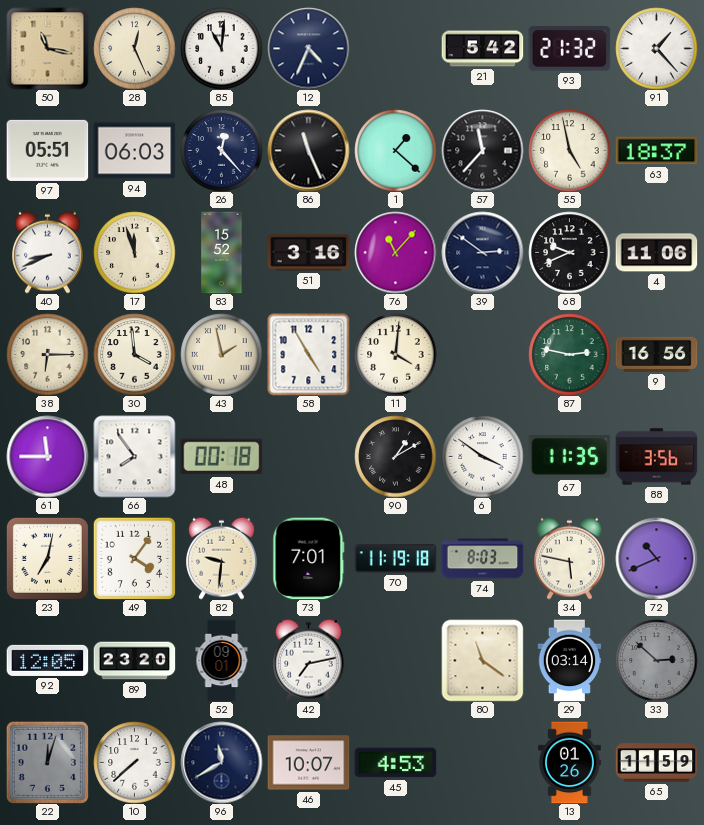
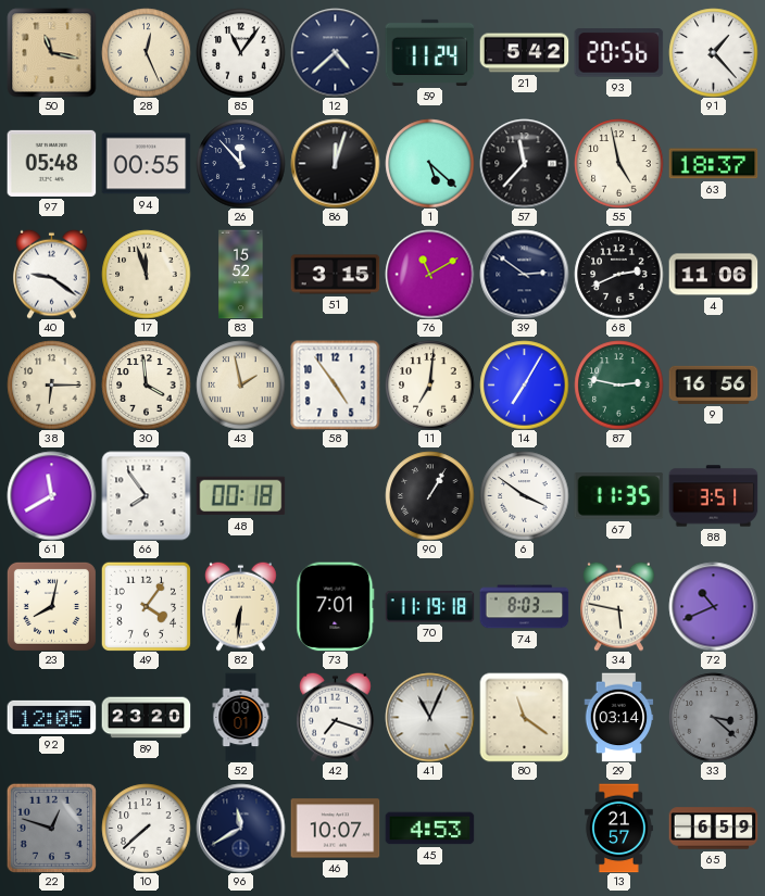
85: 11:01 -> 11:06
12: 4:34 -> 4:38
59: none -> 11:24
93: 21:32 -> 20:56
97: 05:51 -> 05:48
94: 06:03 -> 00:55
26: 12:23 -> 11:53
86: 11:26 -> 12:03
1: 1:22 -> 5:22
40: 8:41 -> 9:21
51: 3:16 -> 3:15
76: 11:07 -> 11:10
68: 9:41 -> 2:41
58: 4:55 -> 4:54
11: 4:01 -> 7:01
14: none -> 7:05
61: 11:45 -> 11:40
90: 1:10 -> 1:05
88: 3:56 -> 3:51
23: 7:02 -> 8:02
82: 9:31 -> 6:31
42: 7:13 -> 7:18
41: none -> 11:04
33: 2:52 -> 3:22
22: 12:03 -> 12:48
13: 01:26 -> 21:57
65: 11:59 -> 6:59
